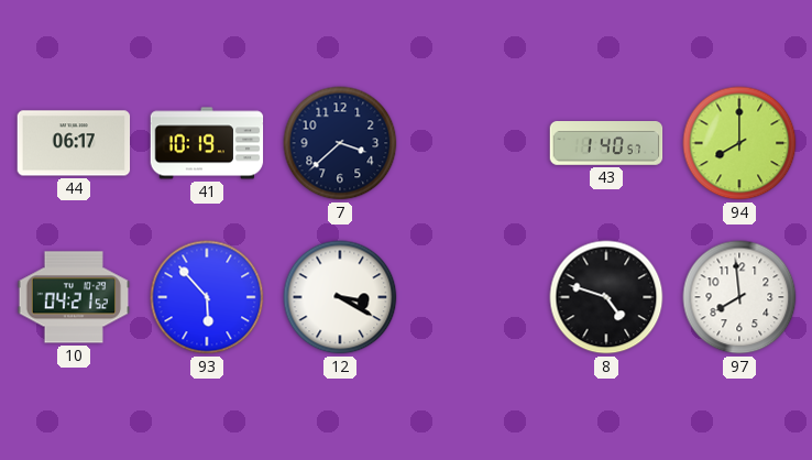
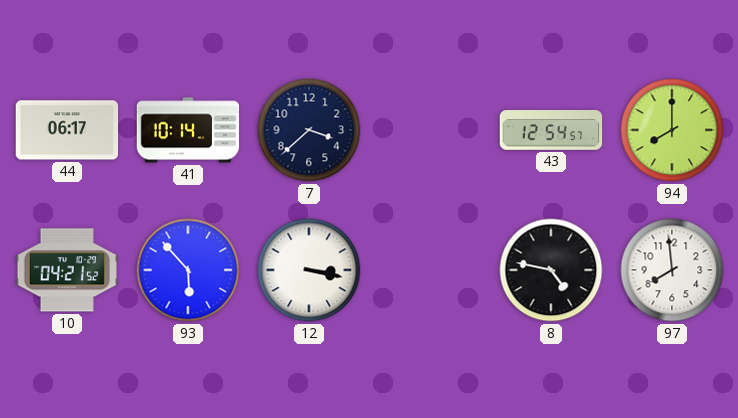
41: 10:19 -> 10:14
43: 1:40 -> 12:54
12: 3:20 -> 3:17
8: 4:48 -> 4:47
